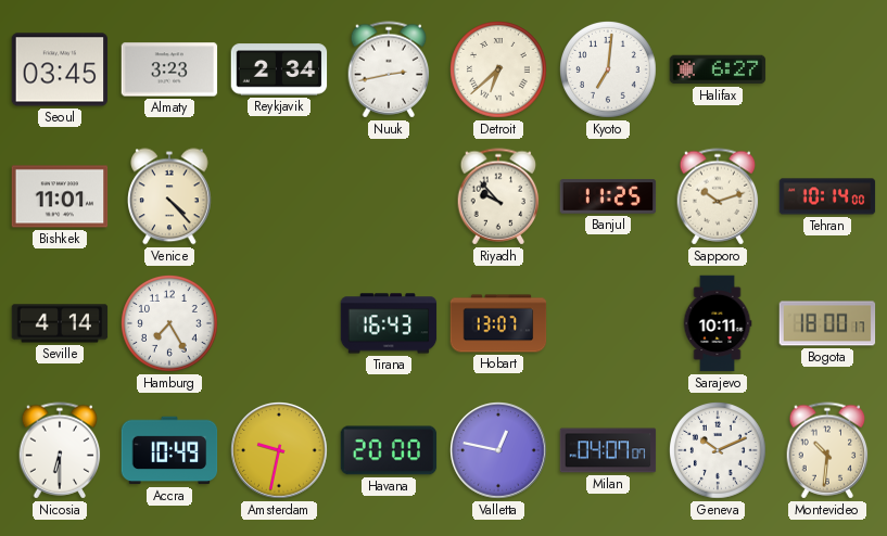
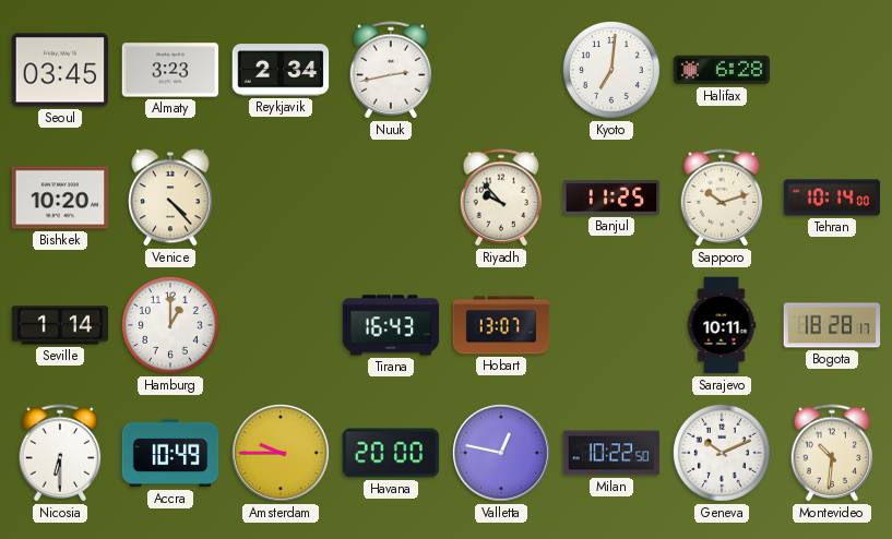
Detroit: 6:38 -> none
Halifax: 6:27 -> 6:28
Bishkek: 11:01 -> 10:20
Seville: 4:14 -> 1:14
Hamburg: 7:25 -> 1:00
Bogota: 18:00 -> 18:28
Amsterdam: 9:32 -> 9:45
Milan: 04:07 -> 10:22
